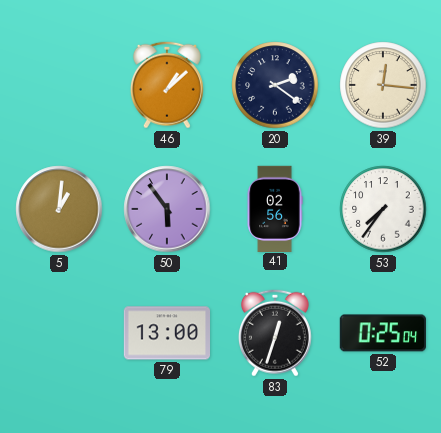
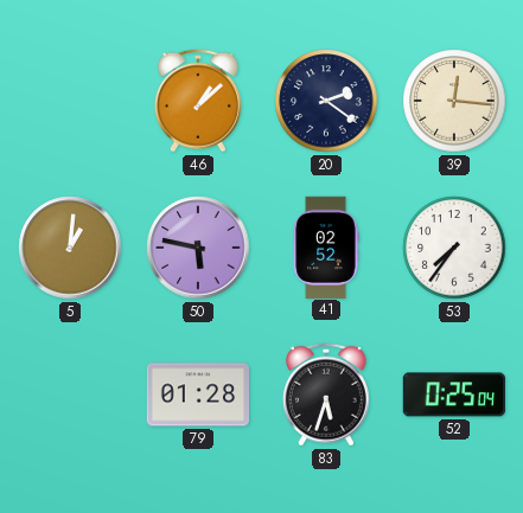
50: 5:54 -> 5:47
41: 02:56 -> 02:52
79: 13:00 -> 01:28
83: 12:33 -> 5:33
